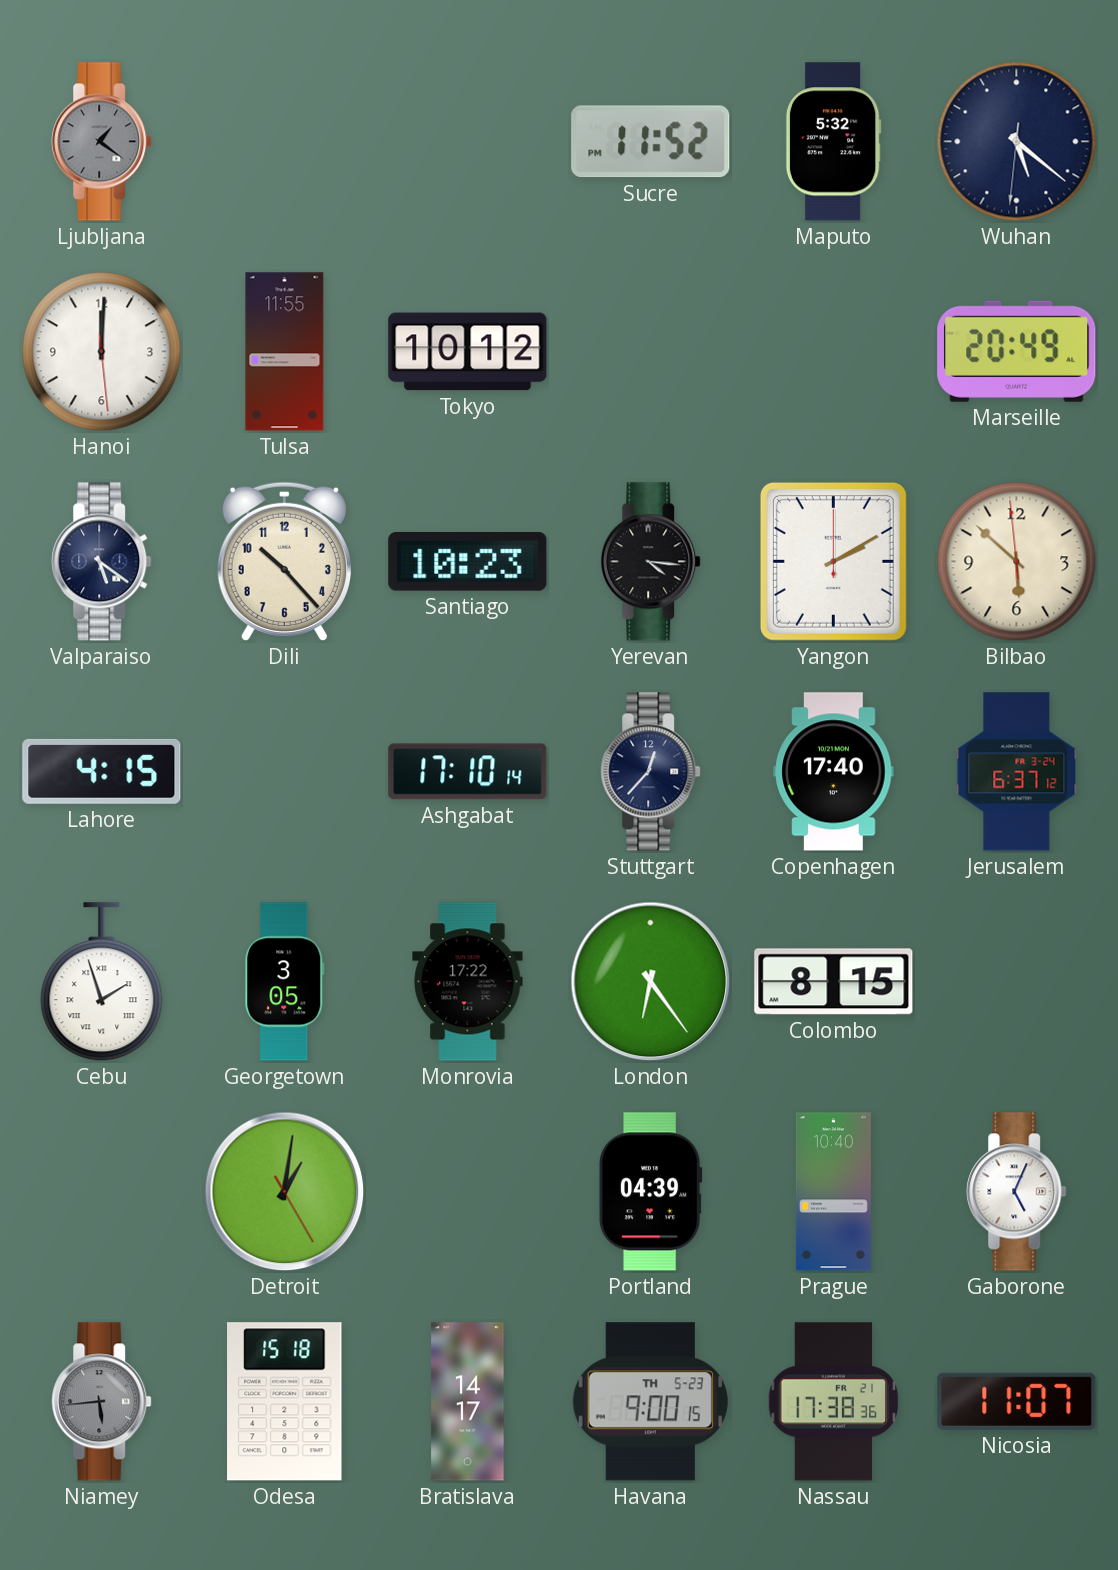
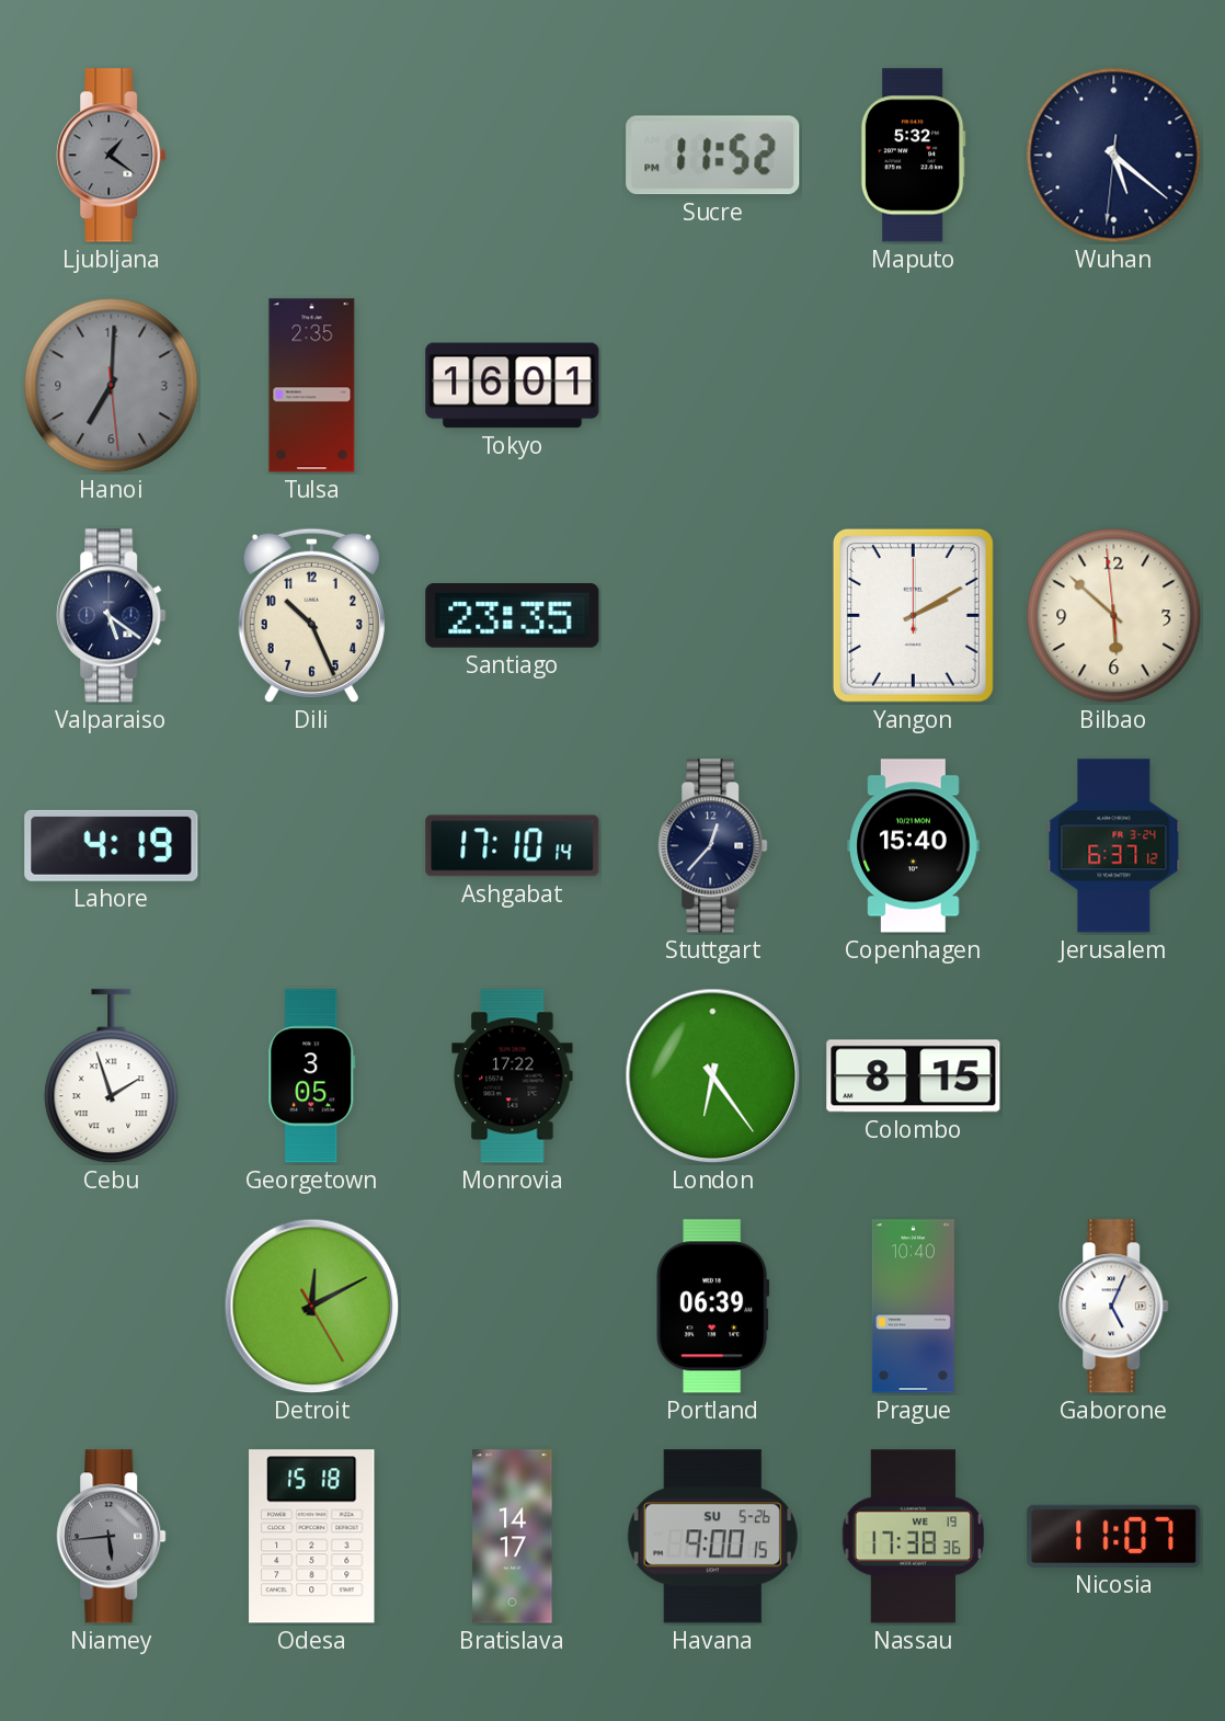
Hanoi: 12:00 -> 7:00
Hanoi dial: white -> grey
Tulsa: 11:55 -> 2:35
Tokyo: 10:12 -> 16:01
Marseille: 20:49 -> none
Dili: 10:23 -> 10:26
Santiago: 10:23 -> 23:35
Yerevan: 4:16 -> none
Lahore: 4:15 -> 4:19
Copenhagen: 17:40 -> 15:40
Detroit: 1:01 -> 12:10
Portland: 04:39 -> 06:39
Havana date: TH 5-23 -> SU 5-26
Nassau date: FR 21 -> WE 19
